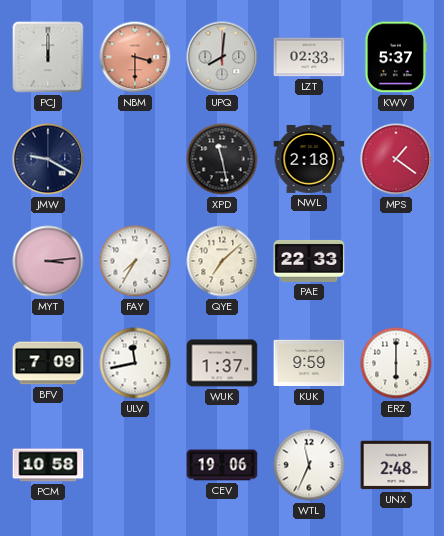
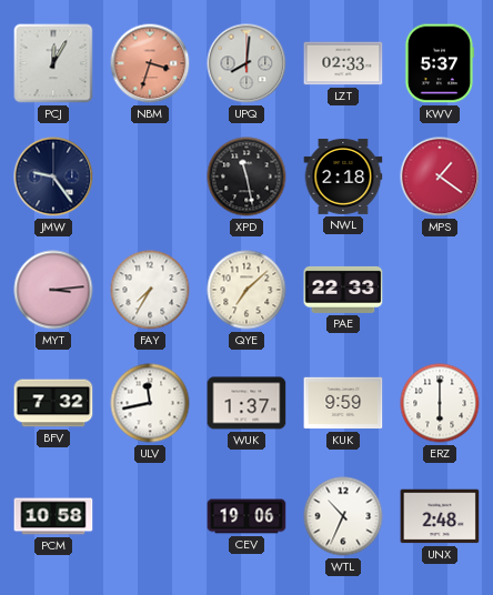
PCJ: 12:00 -> 12:05
NBM: 3:30 -> 3:33
JMW: 9:20 -> 9:24
BFV: 7:09 -> 7:32
WTL: 11:34 -> 10:34
